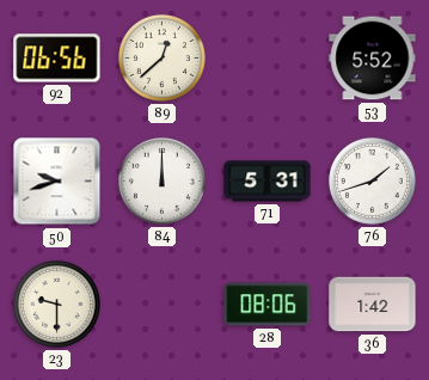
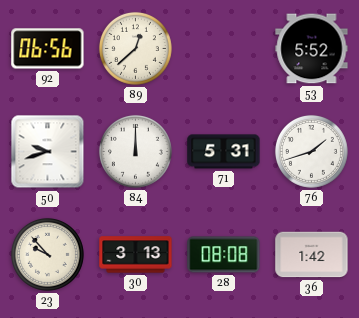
23: 9:30 -> 9:53
30: none -> 3:13
28: 08:06 -> 08:08
